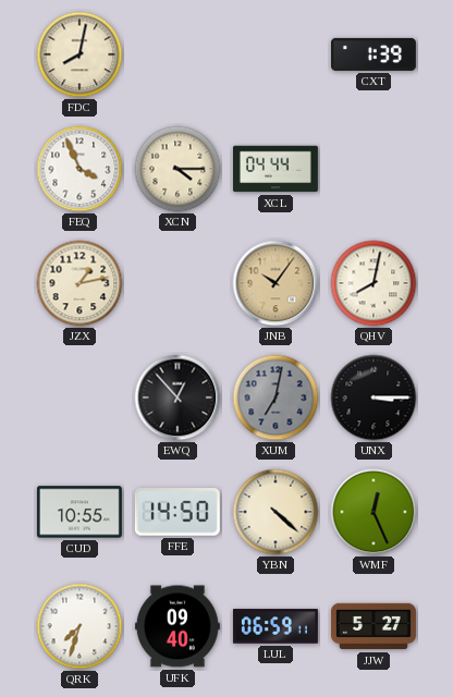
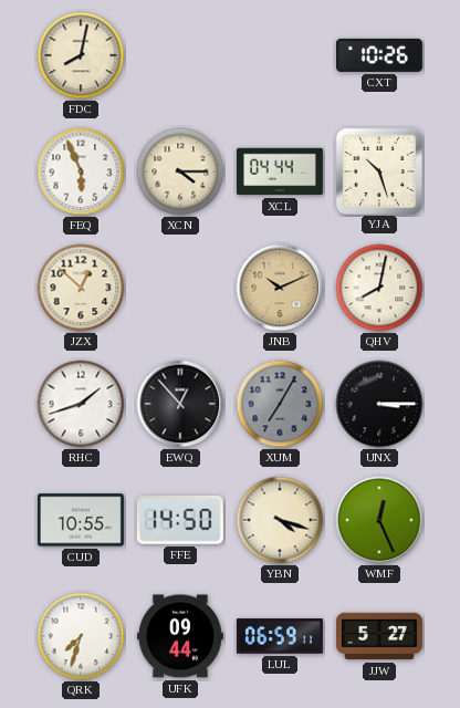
CXT: 1:39 -> 10:26
FEQ: 3:56 -> 5:56
YJA: none -> 10:27
JZX: 1:13 -> 12:52
JNB: 10:06 -> 10:11
RHC: none -> 1:42
XUM: 7:02 -> 7:05
YBN: 4:22 -> 4:18
UFK: 09:40 -> 09:44
